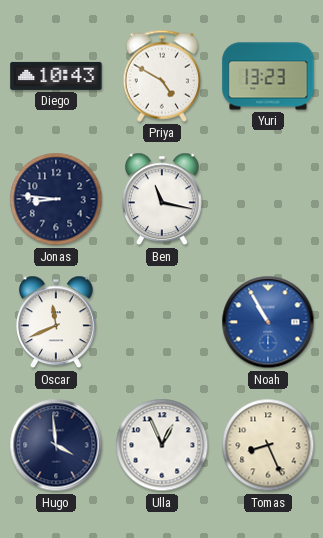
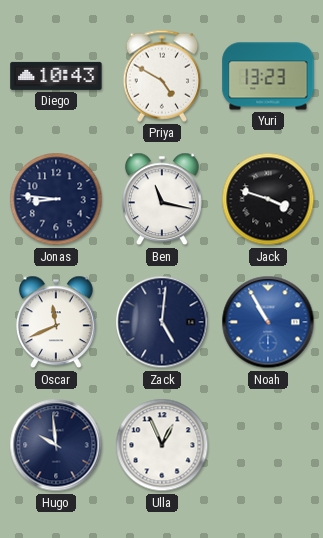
Jack: none -> 3:48
Zack: none -> 5:01
Hugo: 3:59 -> 9:59
Tomas: 8:26 -> none
